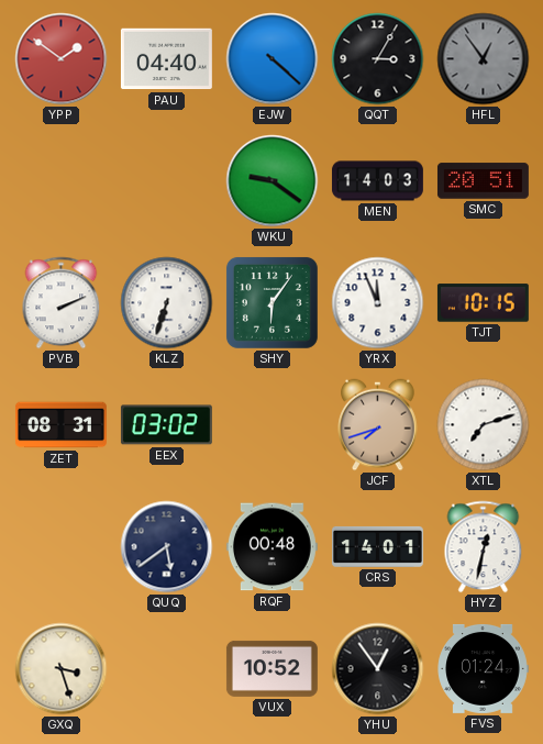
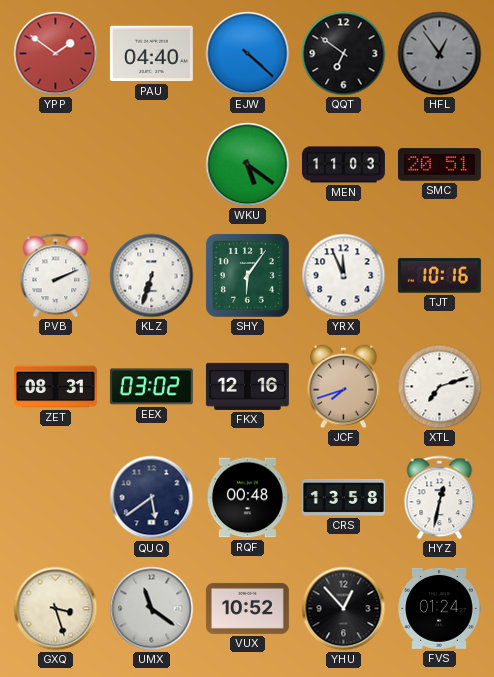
QQT: 3:05 -> 6:51
WKU: 9:21 -> 5:21
MEN: 14:03 -> 11:03
TJT: 10:15 -> 10:16
FKX: none -> 12:16
CRS: 14:01 -> 13:58
UMX: none -> 11:21
YHU: 12:54 -> 12:53
